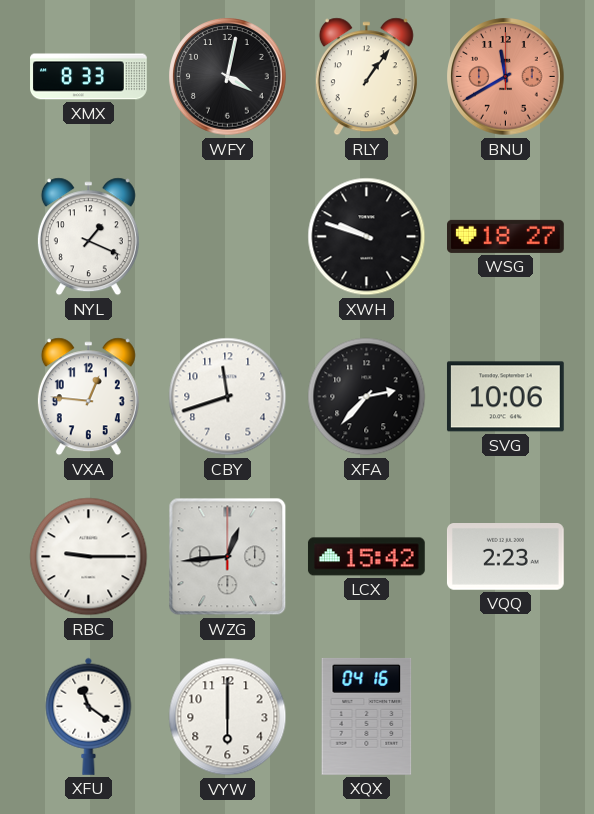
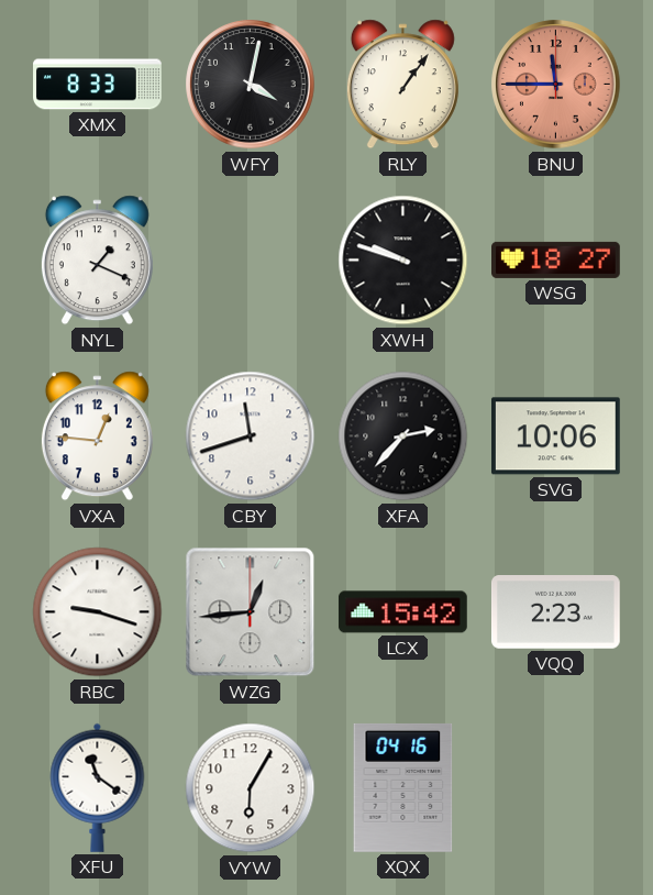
BNU: 11:40 -> 11:45
RBC: 9:15 -> 9:18
VYW: 6:00 -> 6:05
